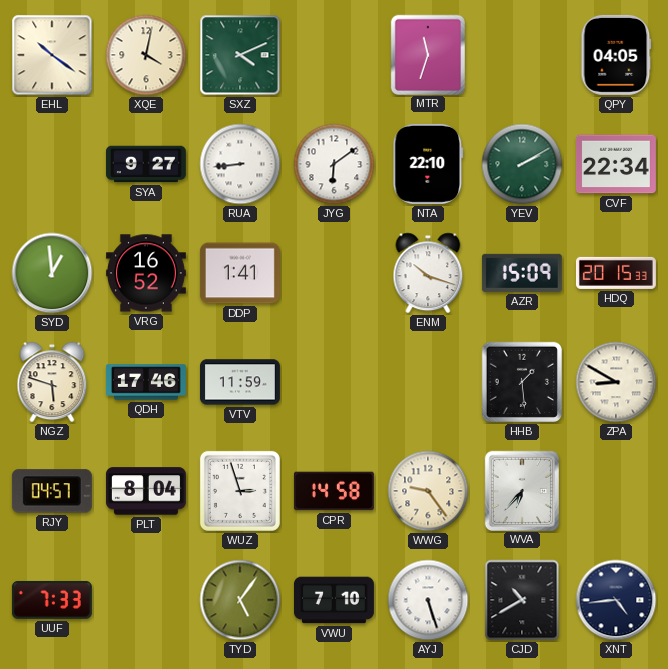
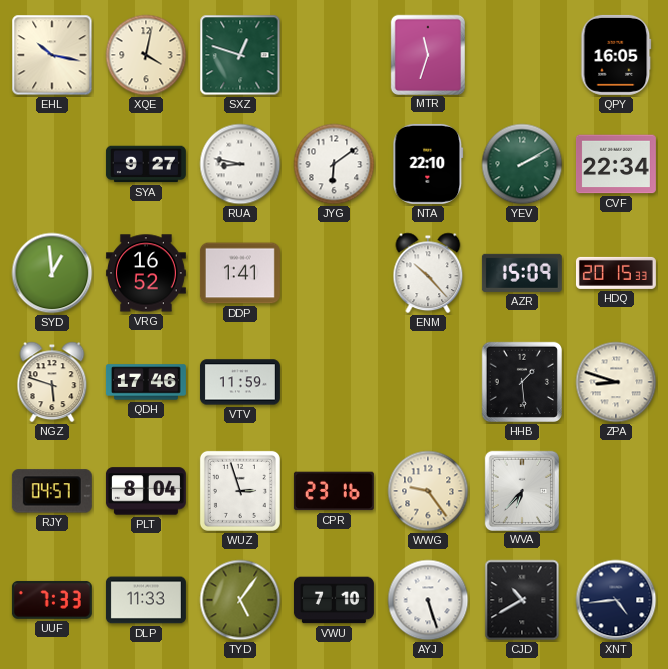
EHL: 10:21 -> 10:17
SXZ: 4:11 -> 12:48
QPY: 04:05 -> 16:05
RUA: 8:44 -> 8:47
ENM: 10:18 -> 10:23
ZPA: 8:50 -> 8:48
CPR: 14:58 -> 23:16
DLP: none -> 11:33
